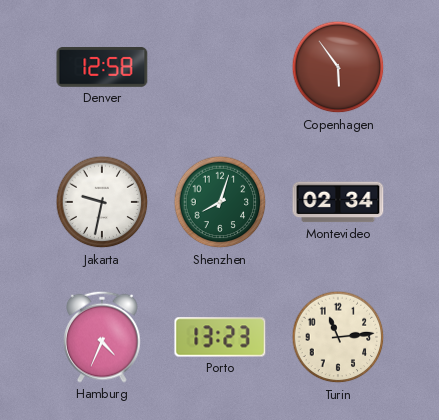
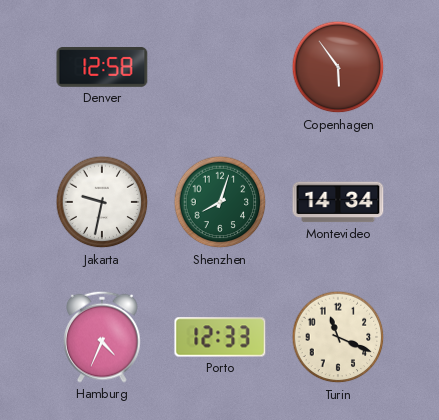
Montevideo: 02:34 -> 14:34
Porto: 13:23 -> 12:33
Turin: 11:14 -> 11:19
